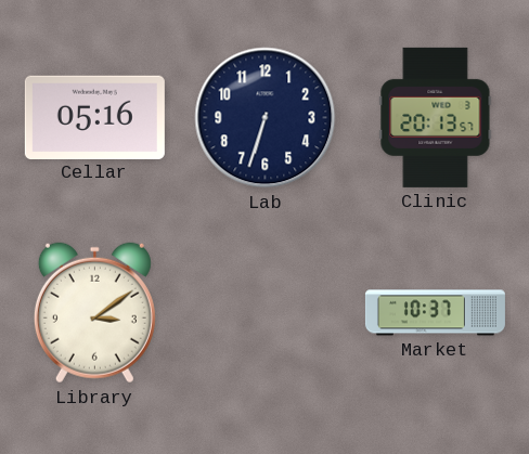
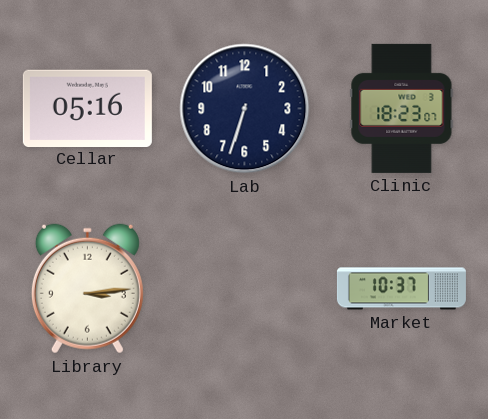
Clinic: 20:13 -> 18:23
Library: 3:09 -> 3:14
